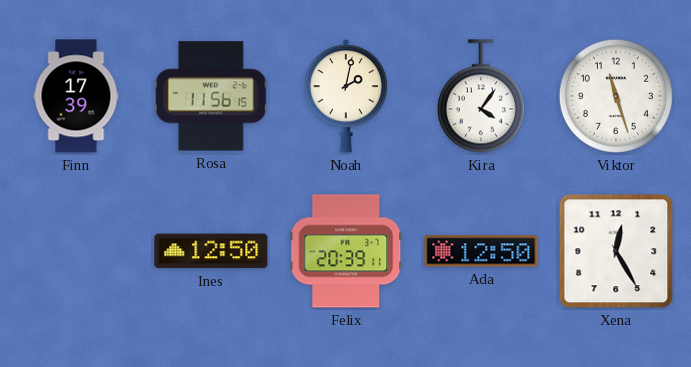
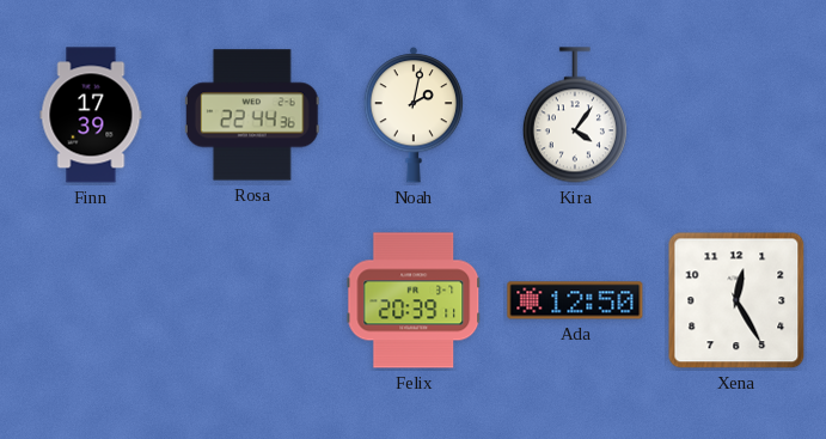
Rosa: 11:56 -> 22:44
Viktor: 11:27 -> none
Ines: 12:50 -> none
